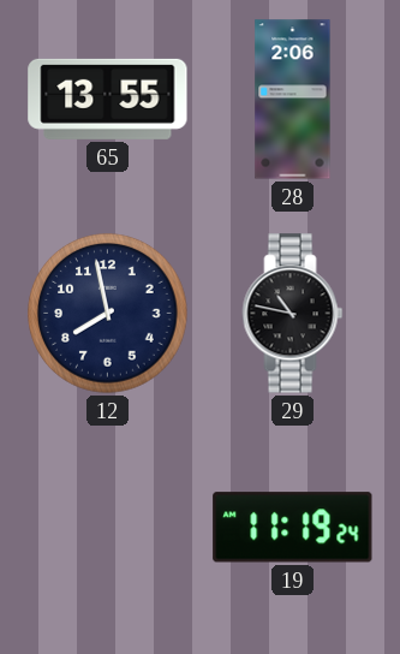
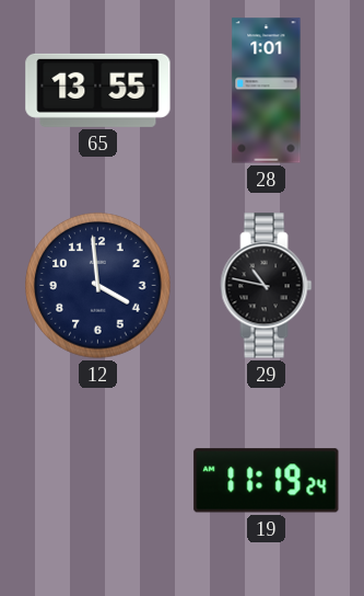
28: 2:06 -> 1:01
12: 7:58 -> 3:59
